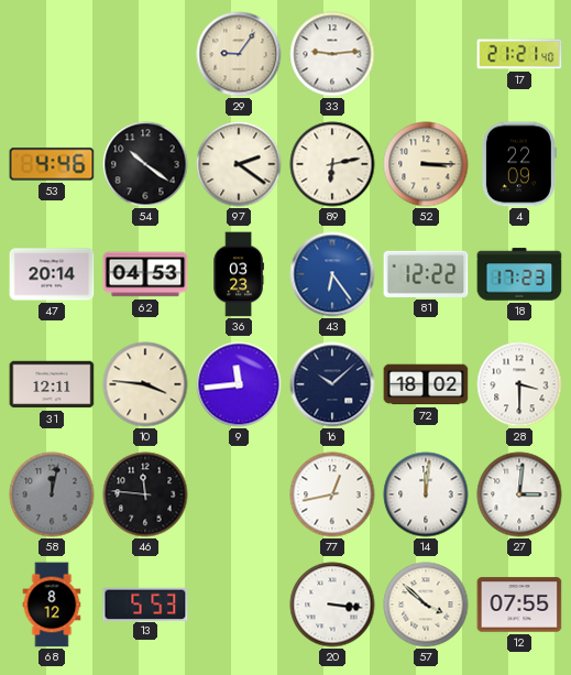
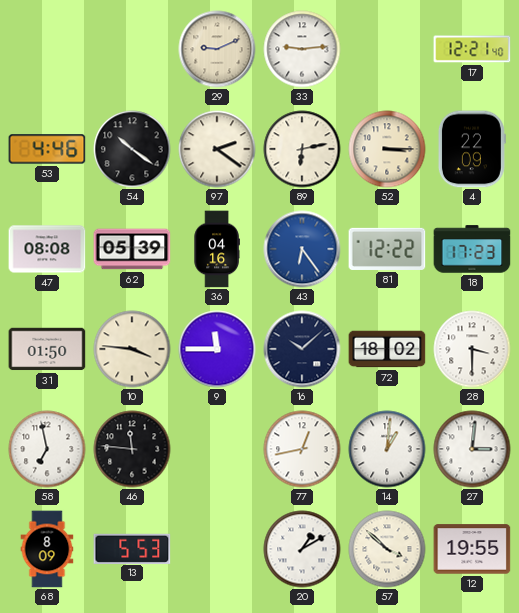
29: 9:06 -> 9:11
17: 21:21 -> 12:21
47: 20:14 -> 08:08
62: 04:53 -> 05:39
36: 03:23 -> 04:16
31: 12:11 -> 01:50
9: 11:44 -> 11:45
58: 12:02 -> 6:58
58 dial: grey -> white
14: 12:01 -> 1:01
68: 8:12 -> 8:09
20: 3:16 -> 1:10
12: 07:55 -> 19:55
